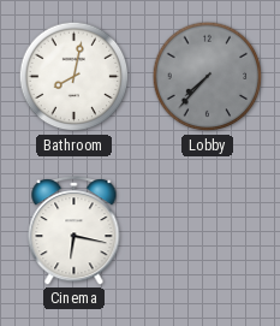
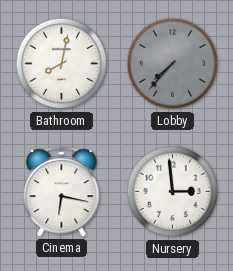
Nursery: none -> 2:59
